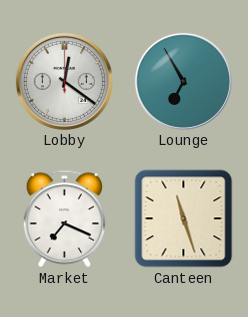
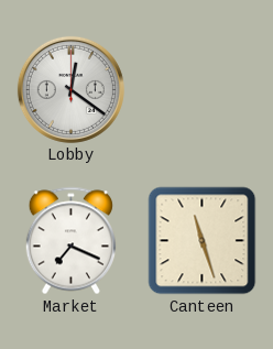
Lounge: 6:55 -> none
